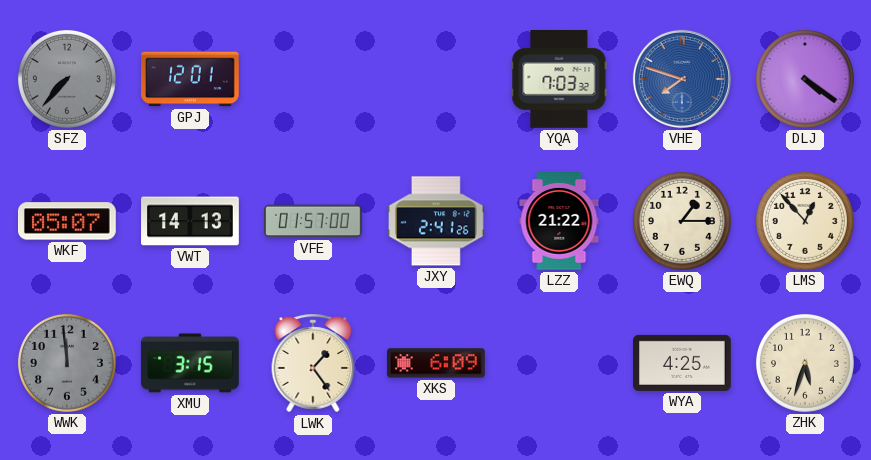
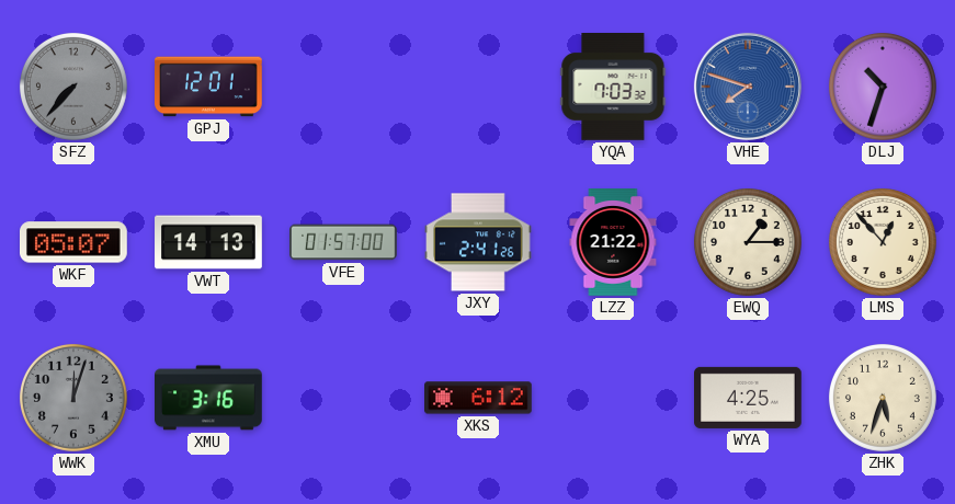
DLJ: 4:21 -> 10:33
WWK: 11:59 -> 12:03
XMU: 3:15 -> 3:16
LWK: 1:24 -> none
XKS: 6:09 -> 6:12
